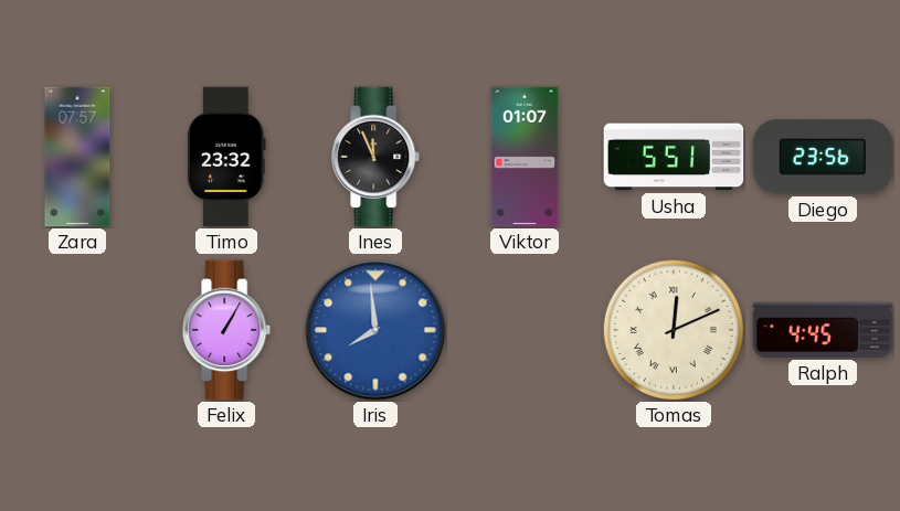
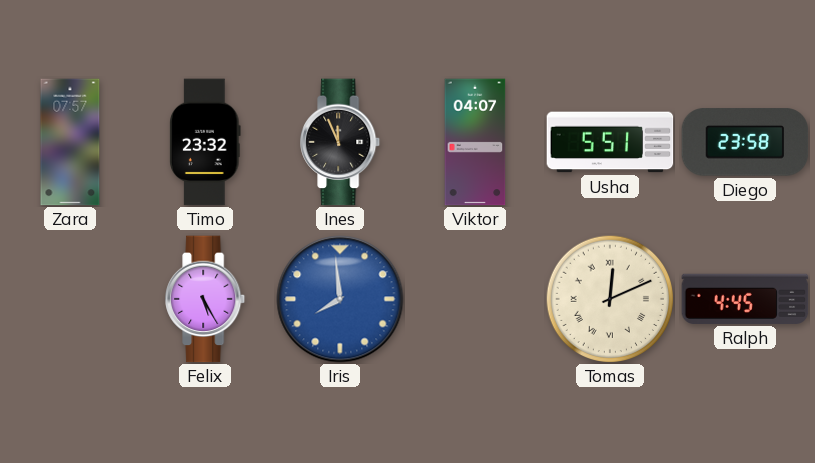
Viktor: 01:07 -> 04:07
Diego: 23:56 -> 23:58
Felix: 1:05 -> 5:25
